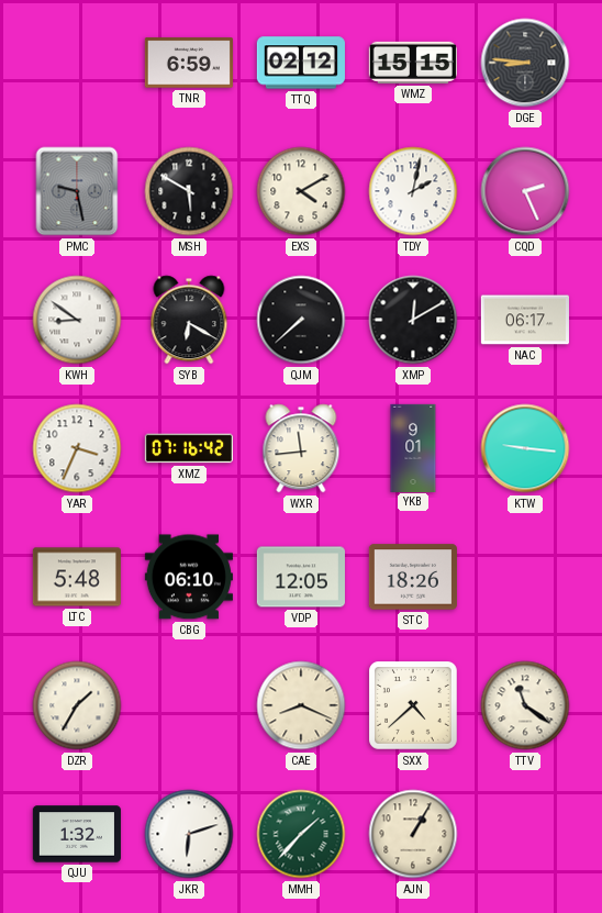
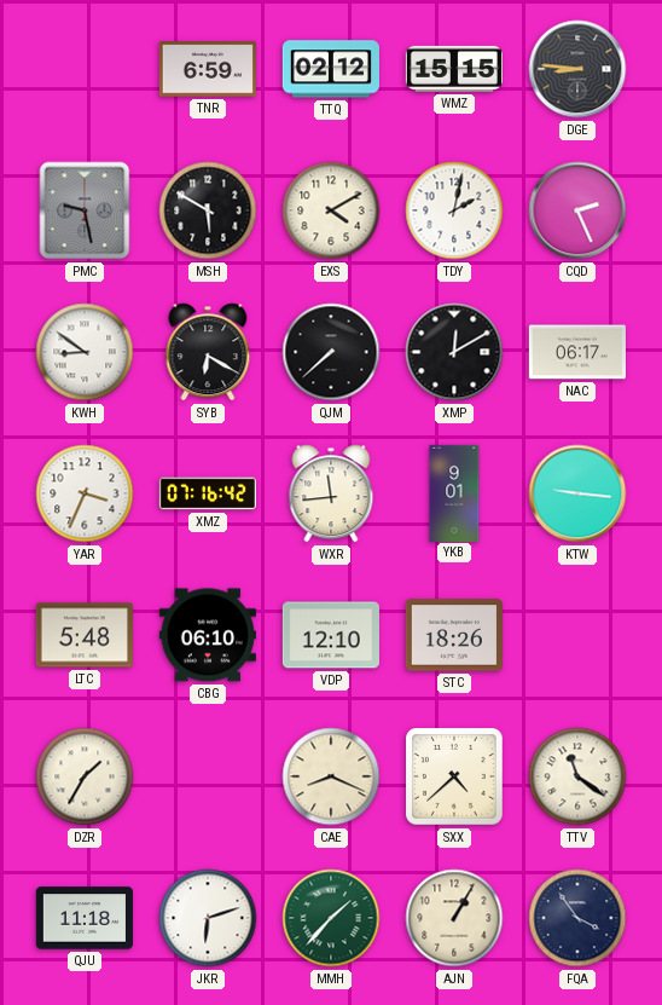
VDP: 12:05 -> 12:10
QJU: 1:32 -> 11:18
FQA: none -> 3:54
